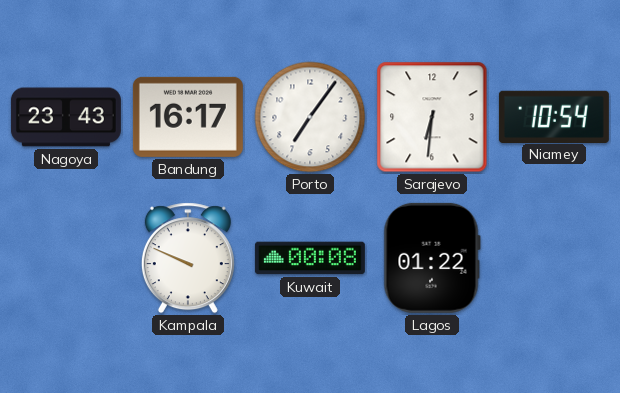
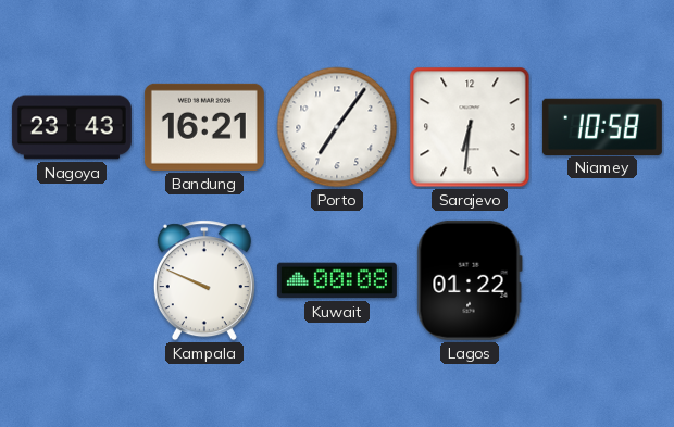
Bandung: 16:17 -> 16:21
Niamey: 10:54 -> 10:58
